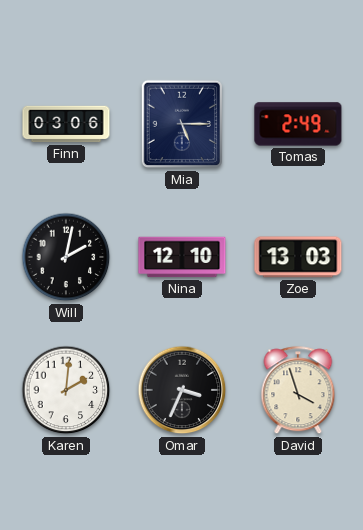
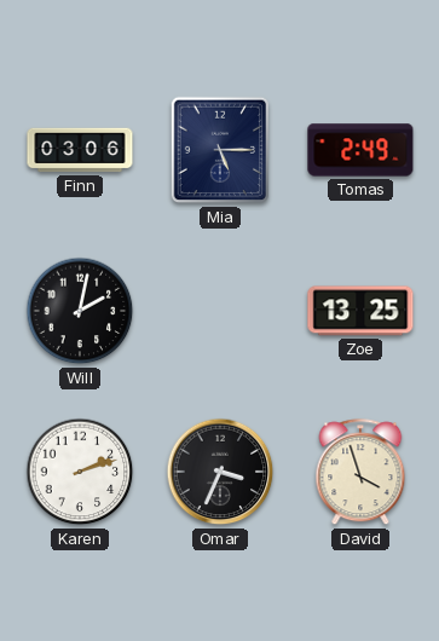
Nina: 12:10 -> none
Zoe: 13:03 -> 13:25
Karen: 2:01 -> 2:12
